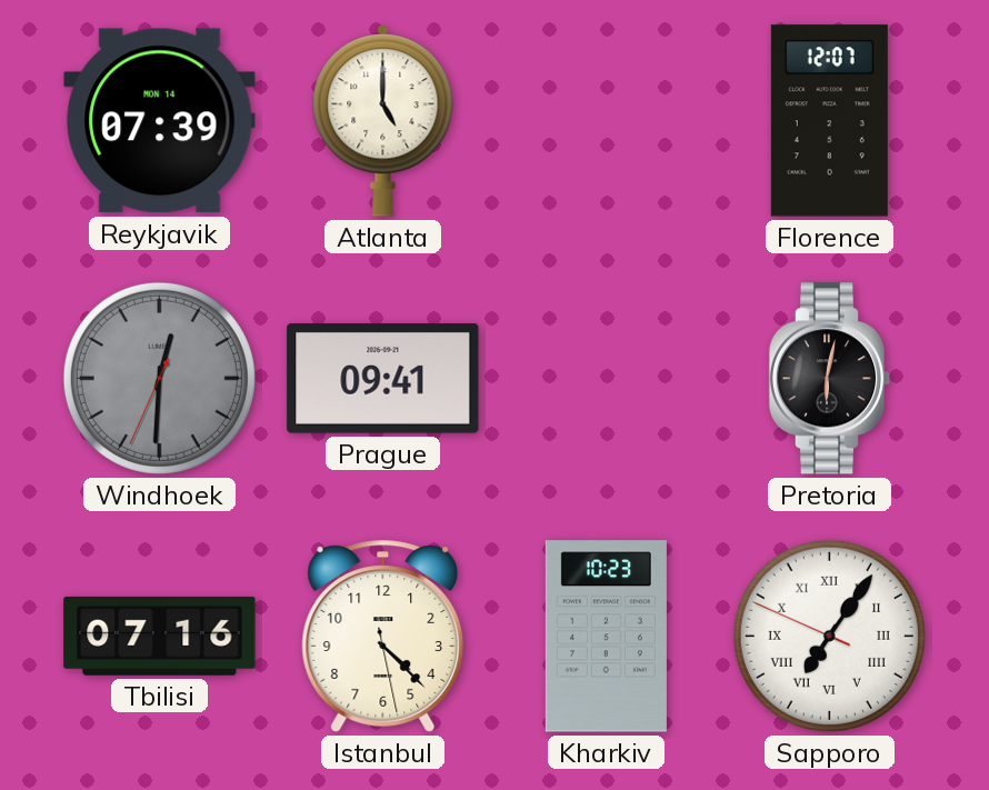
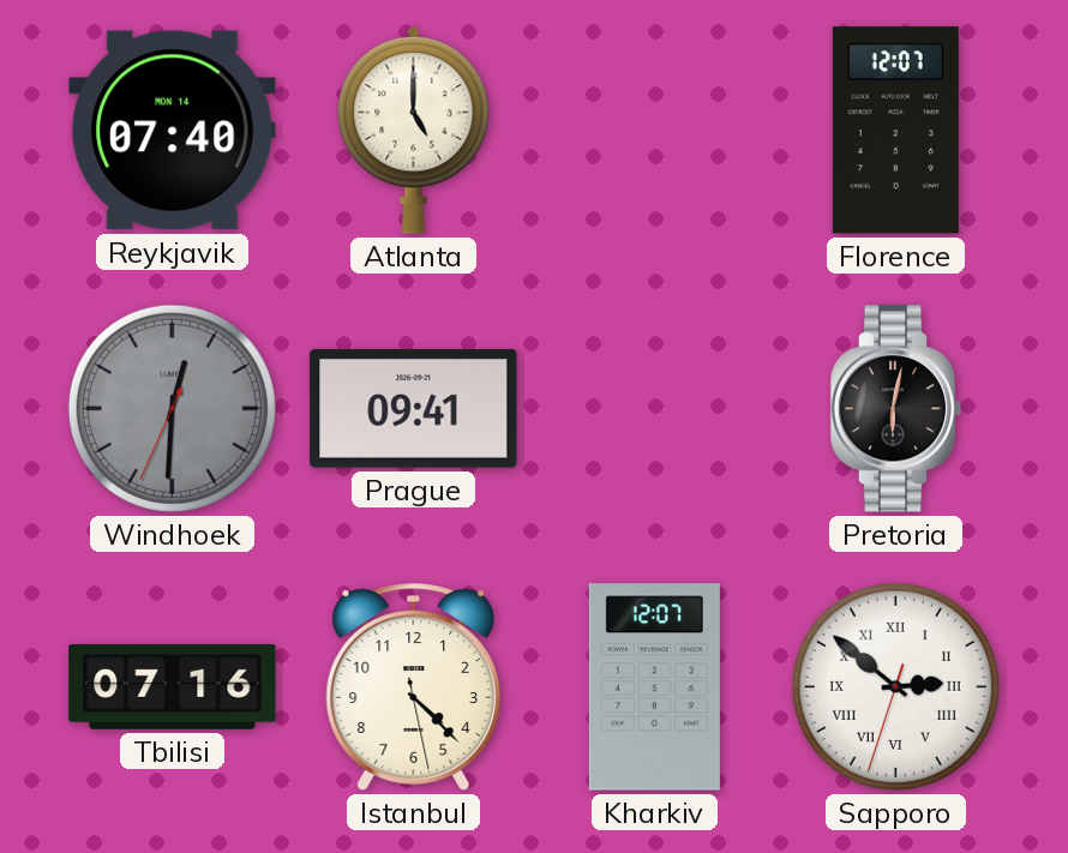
Reykjavik: 07:39 -> 07:40
Kharkiv: 10:23 -> 12:07
Sapporo: 7:05 -> 2:51
